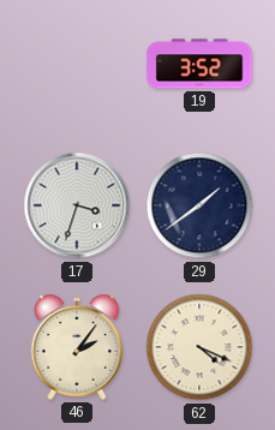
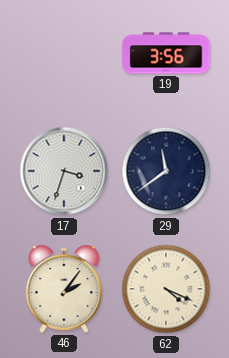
19: 3:52 -> 3:56
29: 1:39 -> 11:39
